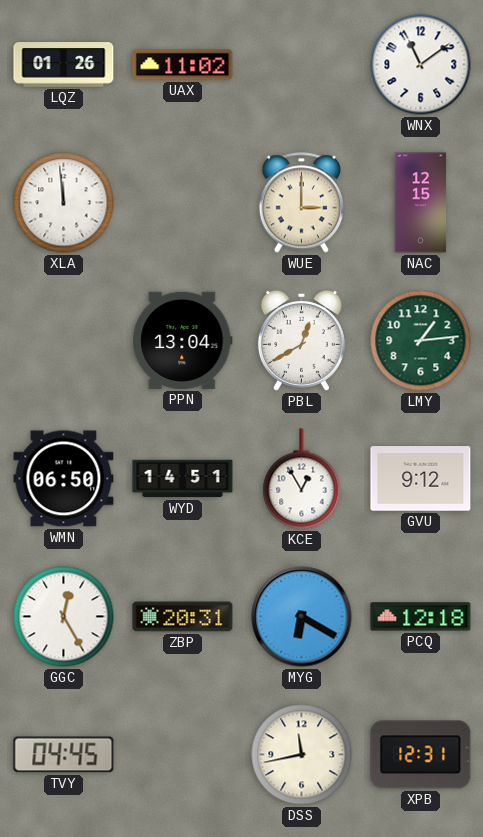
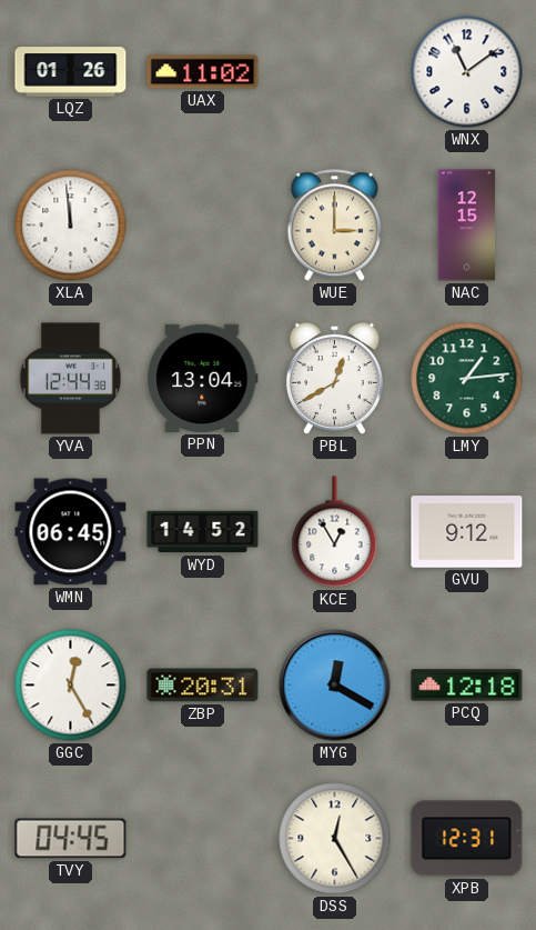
YVA: none -> 12:44
WMN: 06:50 -> 06:45
WYD: 14:51 -> 14:52
MYG: 6:20 -> 12:20
DSS: 11:43 -> 12:25
